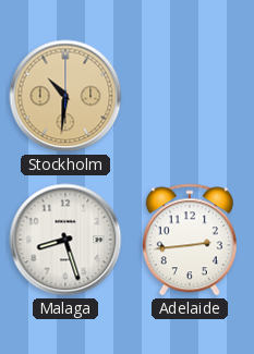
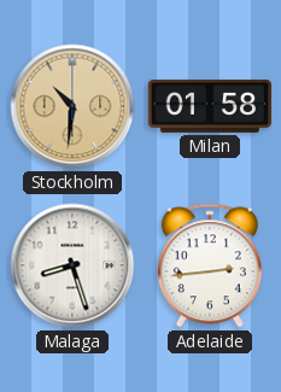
Milan: none -> 01:58
